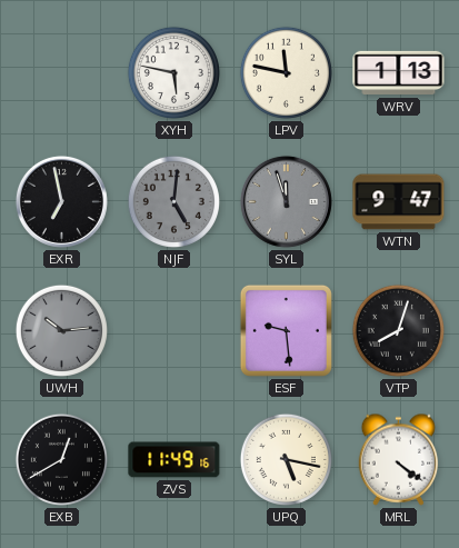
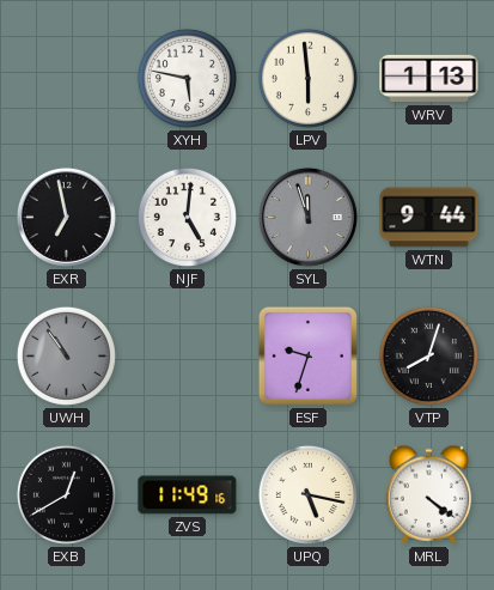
LPV: 11:47 -> 5:59
NJF dial: grey -> white
WTN: 9:47 -> 9:44
UWH: 10:14 -> 10:54
ESF: 9:29 -> 9:33
